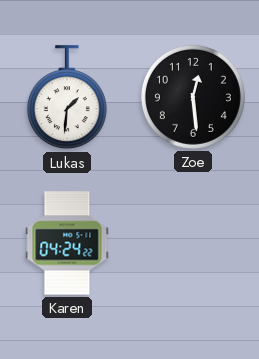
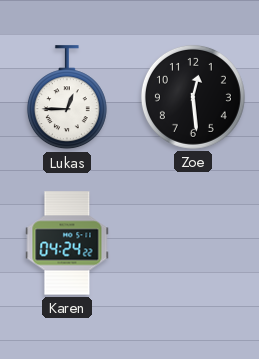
Lukas: 1:31 -> 12:45
